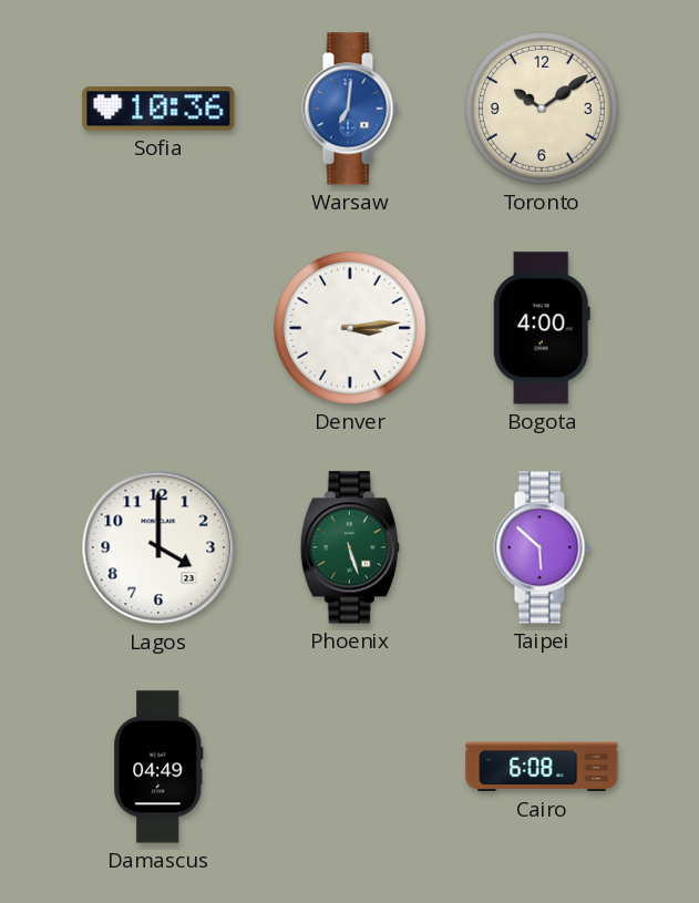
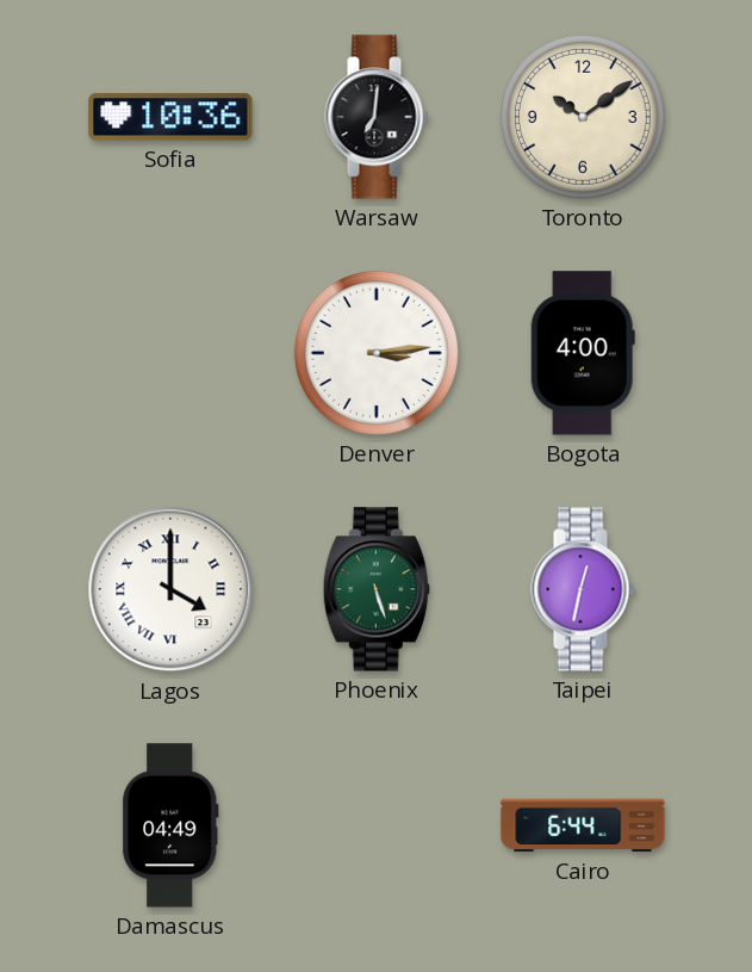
Warsaw dial: blue -> black
Lagos numerals: Arabic -> Roman
Taipei: 5:52 -> 12:32
Cairo: 6:08 -> 6:44
